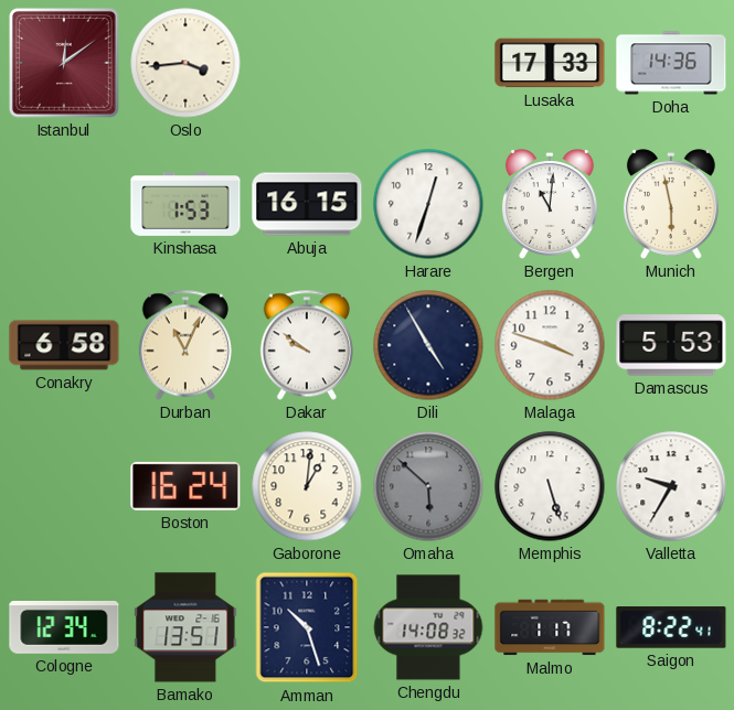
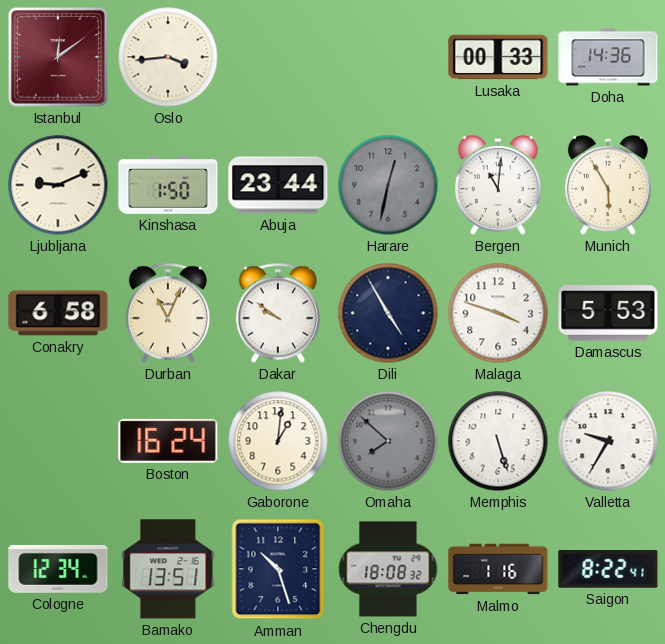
Lusaka: 17:33 -> 00:33
Ljubljana: none -> 9:11
Kinshasa: 1:53 -> 1:50
Abuja: 16:15 -> 23:44
Harare: 12:33 -> 12:32
Harare dial: white -> grey
Munich: 5:58 -> 5:55
Omaha: 5:52 -> 7:52
Chengdu: 14:08 -> 18:08
Malmo: 1:17 -> 1:16
